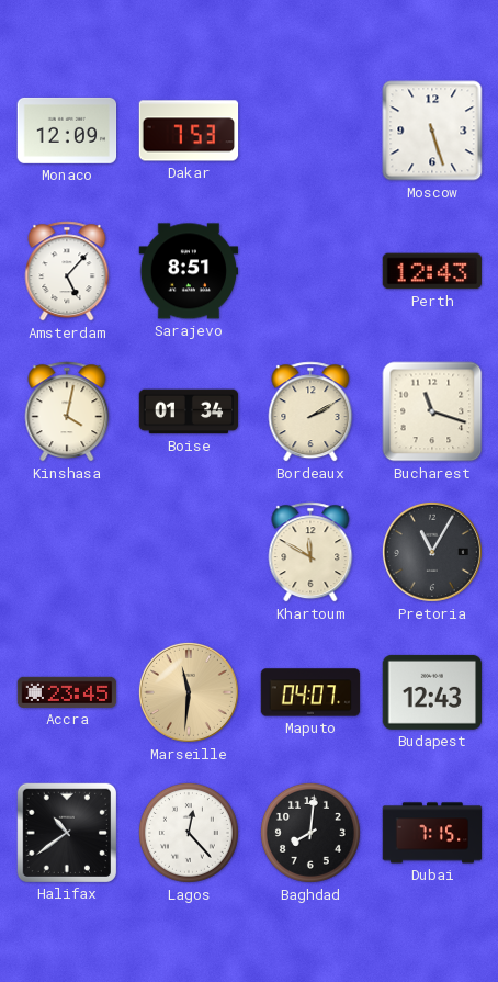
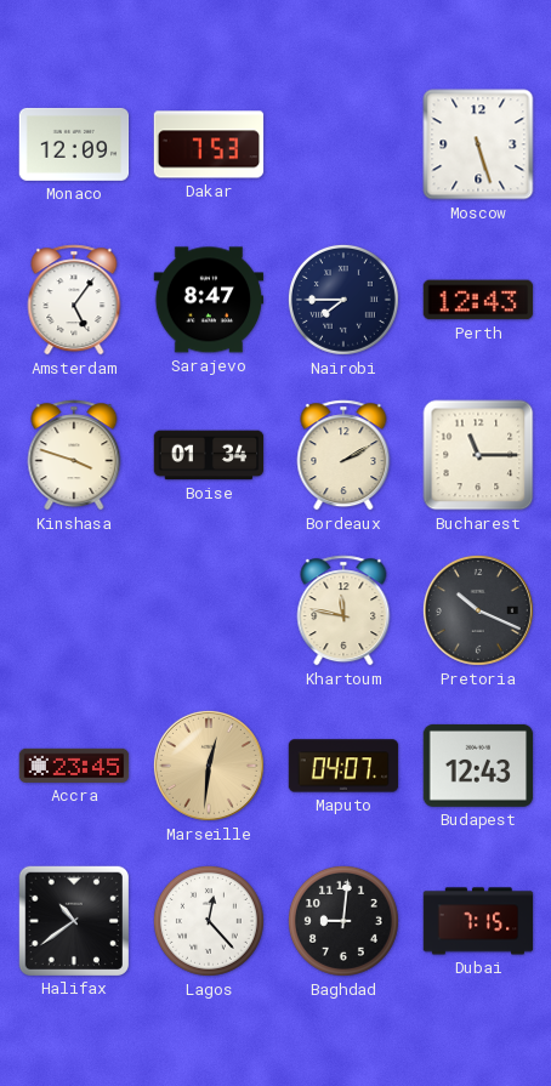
Amsterdam: 5:07 -> 5:06
Sarajevo: 8:51 -> 8:47
Nairobi: none -> 7:45
Kinshasa: 4:02 -> 3:48
Bucharest: 11:18 -> 11:15
Khartoum: 11:50 -> 11:47
Pretoria: 11:05 -> 10:19
Marseille: 11:31 -> 12:31
Baghdad: 8:01 -> 9:01
